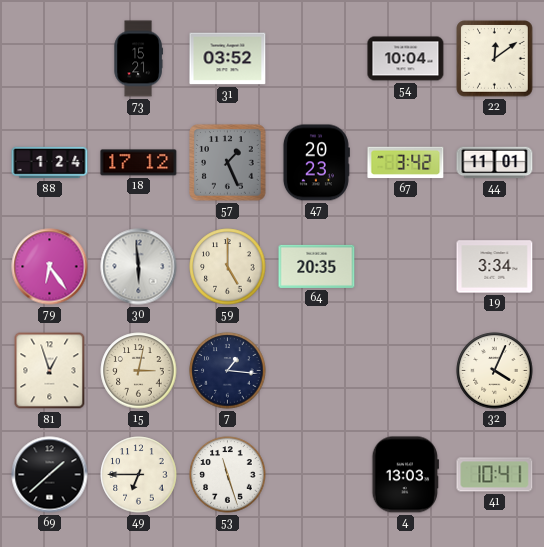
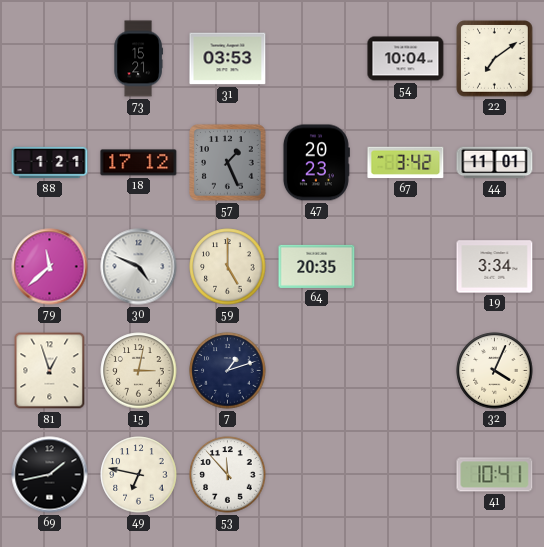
31: 03:52 -> 03:53
22: 12:09 -> 7:09
88: 1:24 -> 1:21
79: 6:24 -> 11:38
30: 5:59 -> 4:49
7: 1:16 -> 1:12
69: 1:38 -> 1:43
49: 6:45 -> 6:47
53: 11:27 -> 11:53
4: 13:03 -> none
